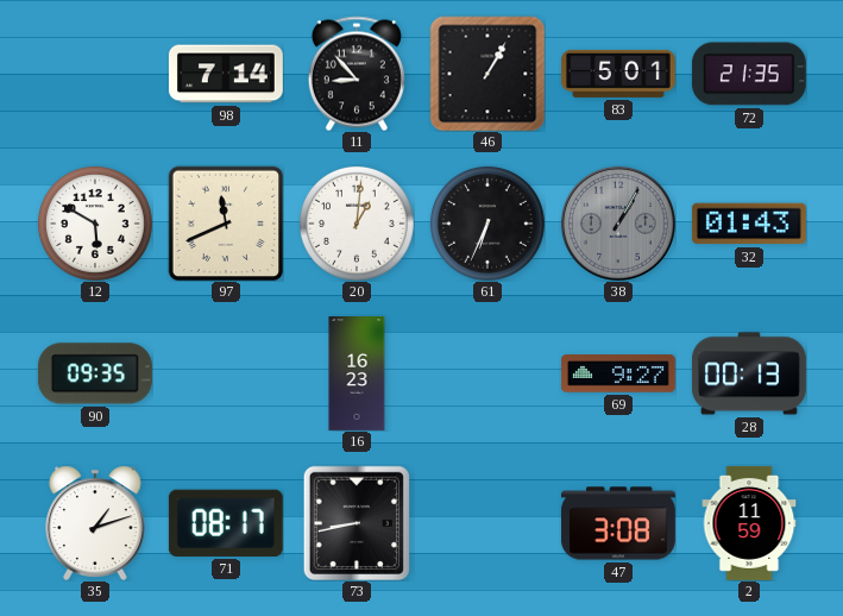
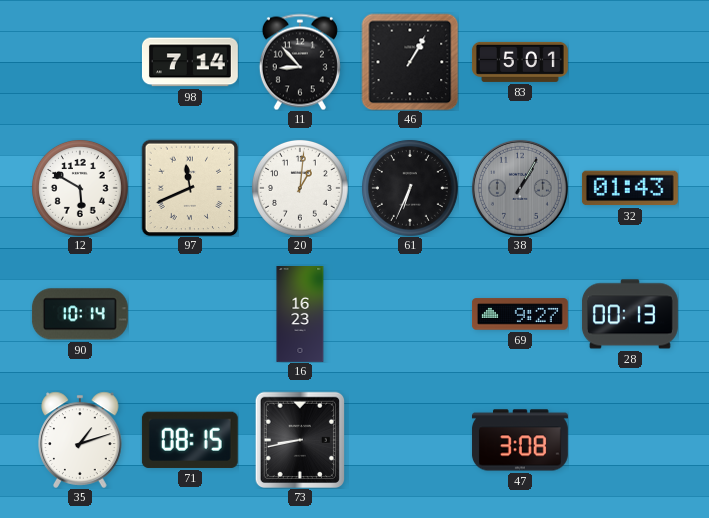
72: 21:35 -> none
90: 09:35 -> 10:14
71: 08:17 -> 08:15
2: 11:59 -> none
